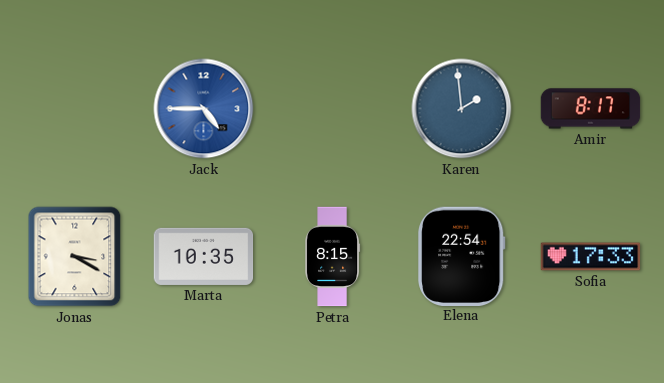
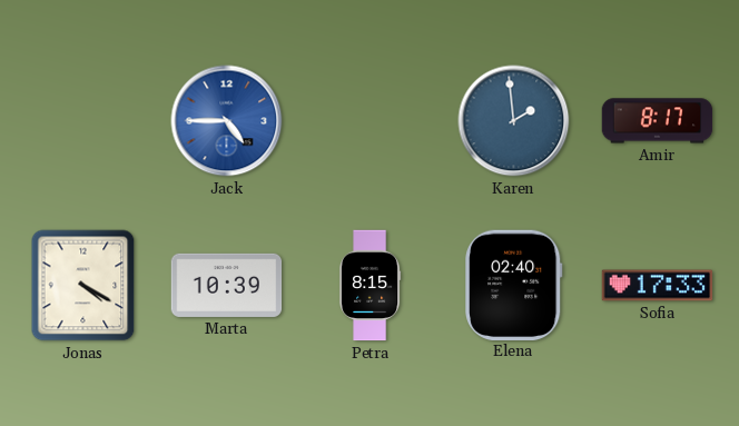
Jonas: 3:20 -> 4:20
Marta: 10:35 -> 10:39
Elena: 22:54 -> 02:40
